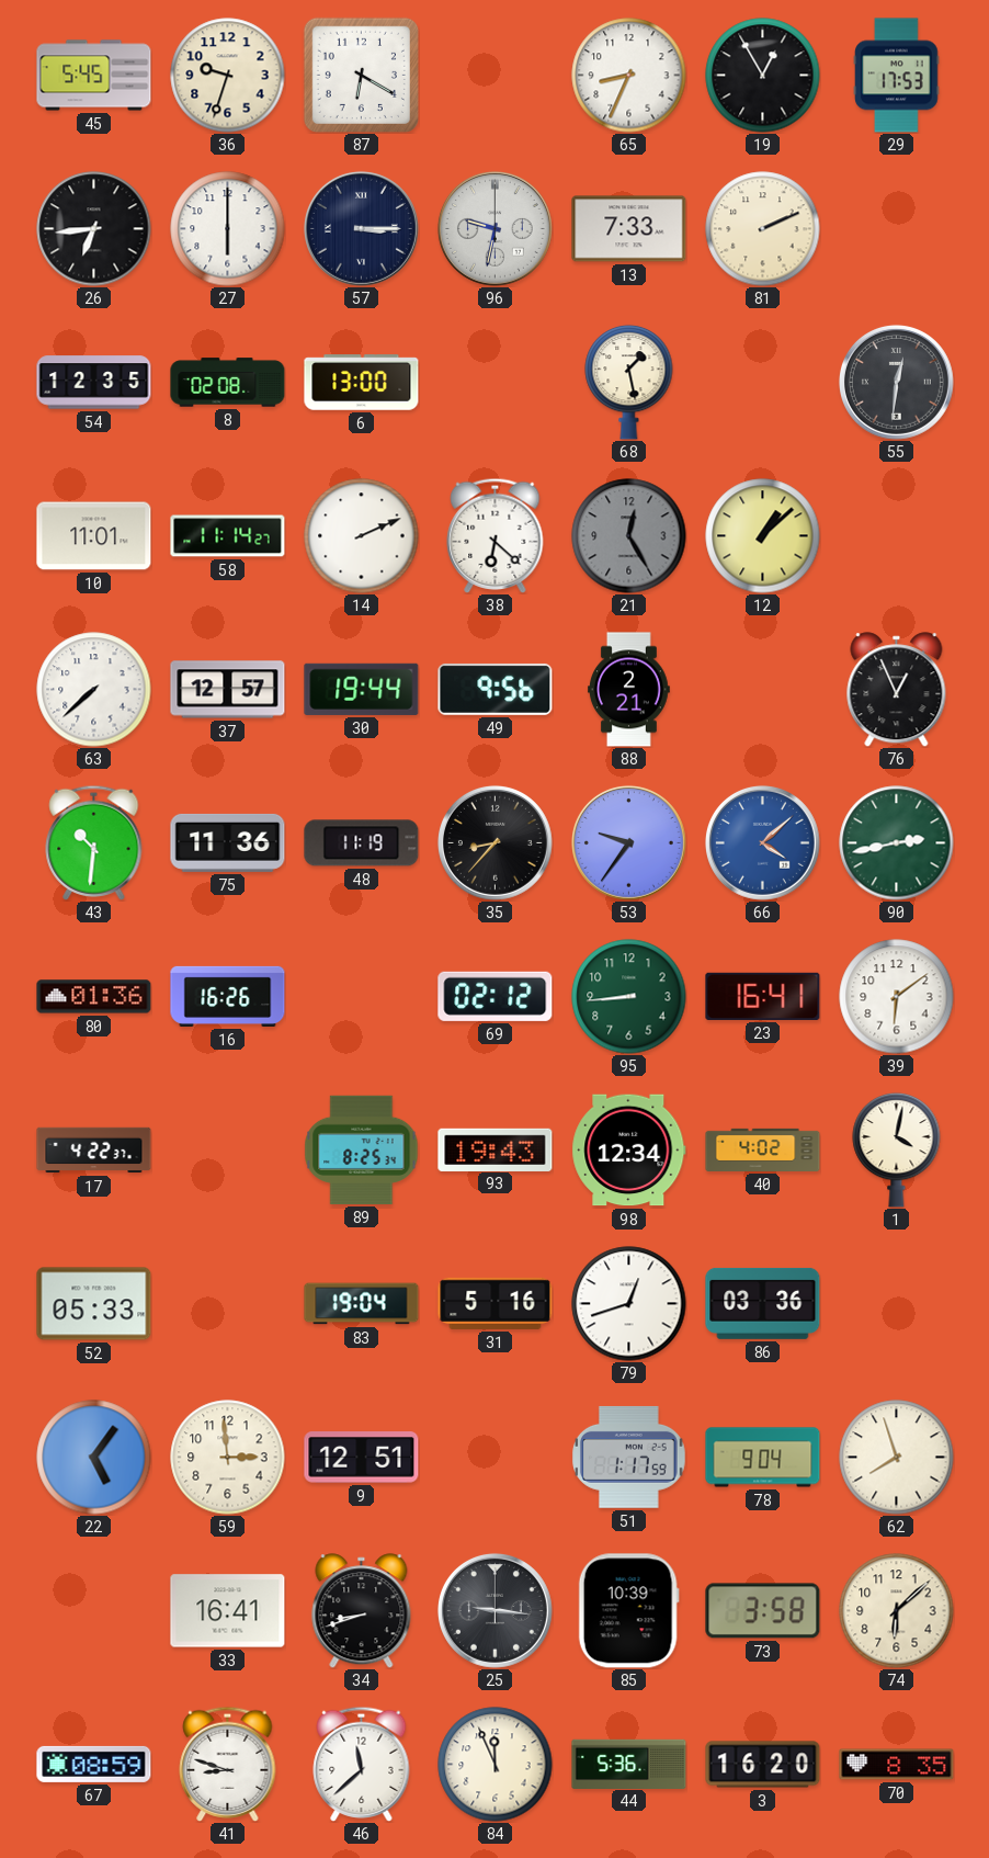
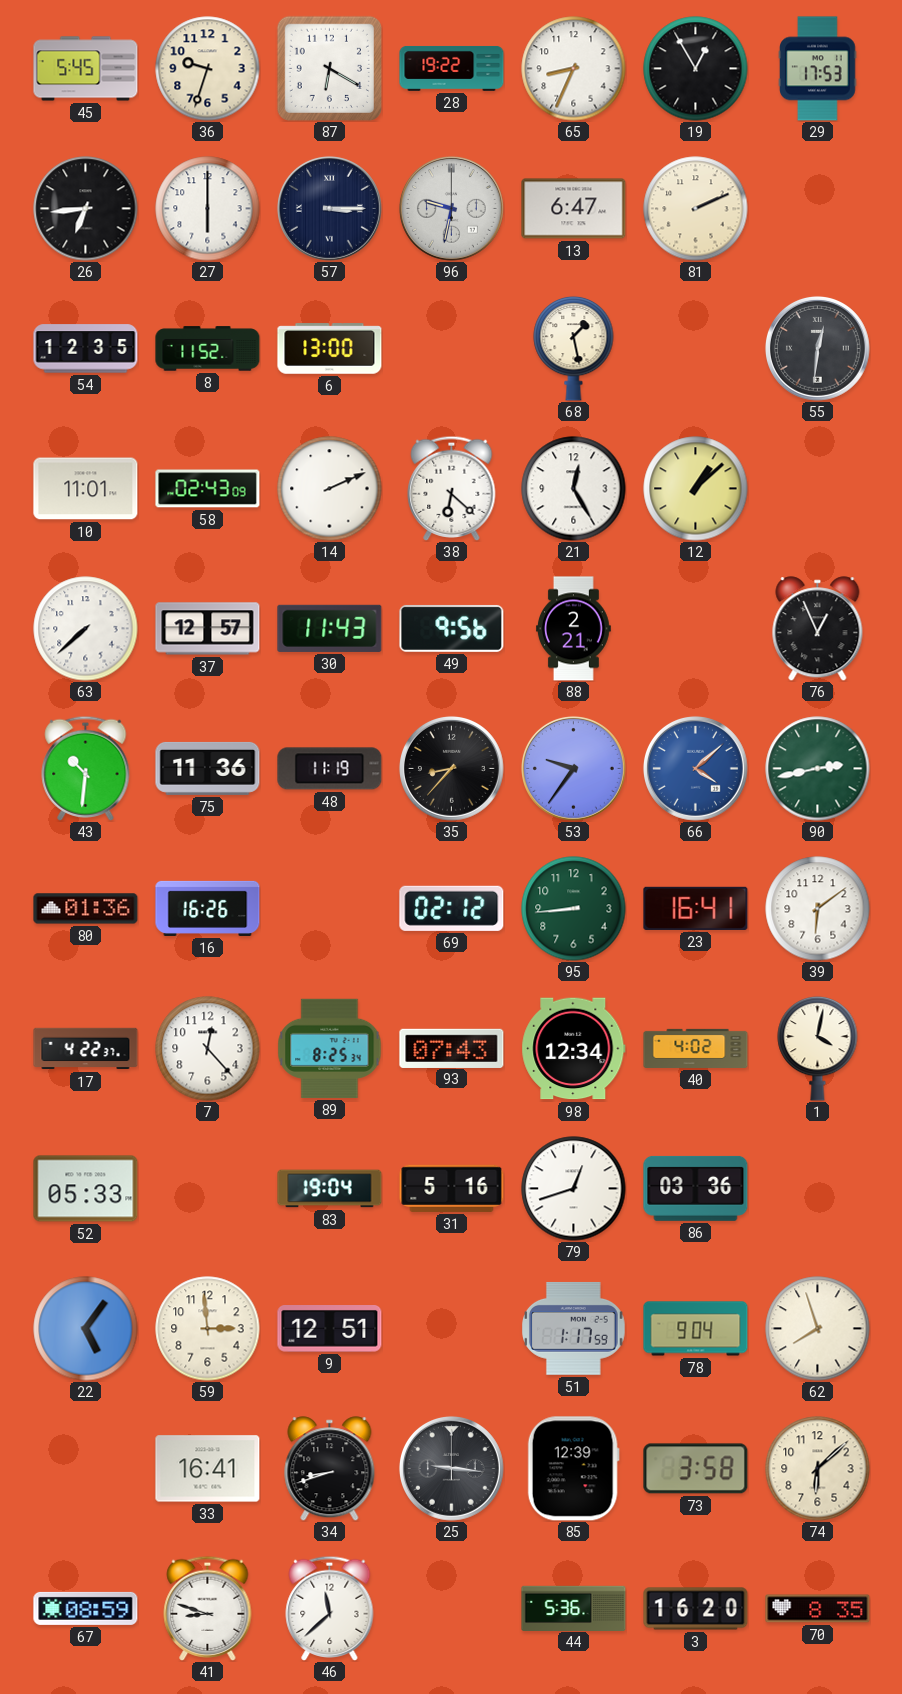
28: none -> 19:22
13: 7:33 -> 6:47
8: 02:08 -> 11:52
58: 11:14 -> 02:43
21 dial: grey -> white
30: 19:44 -> 11:43
7: none -> 12:23
93: 19:43 -> 07:43
85: 10:39 -> 12:39
84: 11:56 -> none
